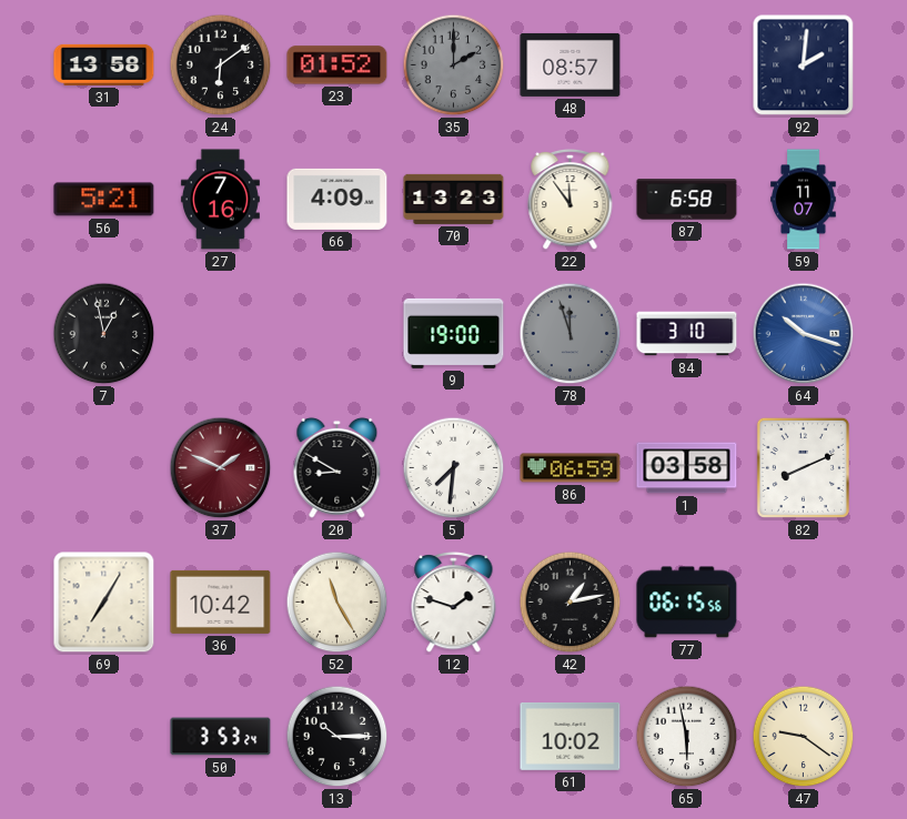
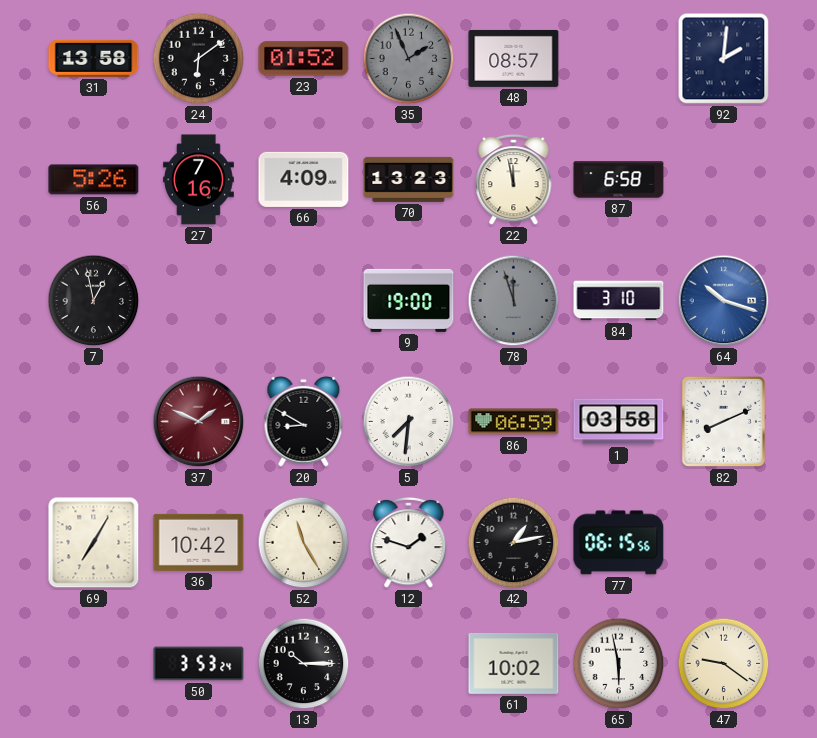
35: 2:00 -> 1:56
56: 5:21 -> 5:26
22: 11:54 -> 11:58
59: 11:07 -> none
